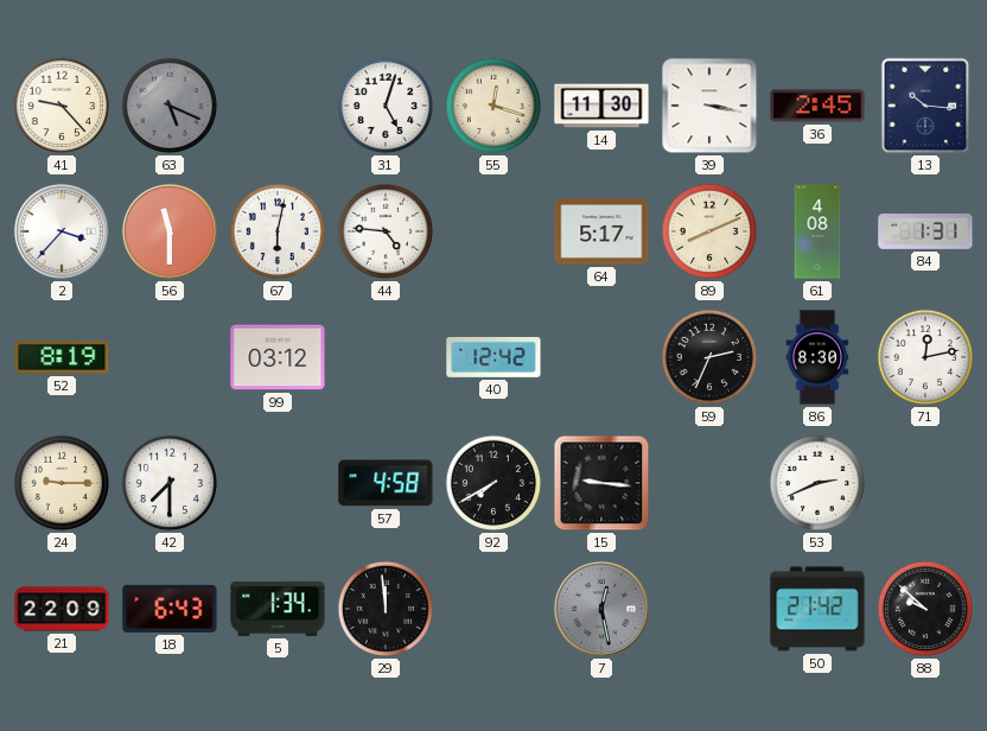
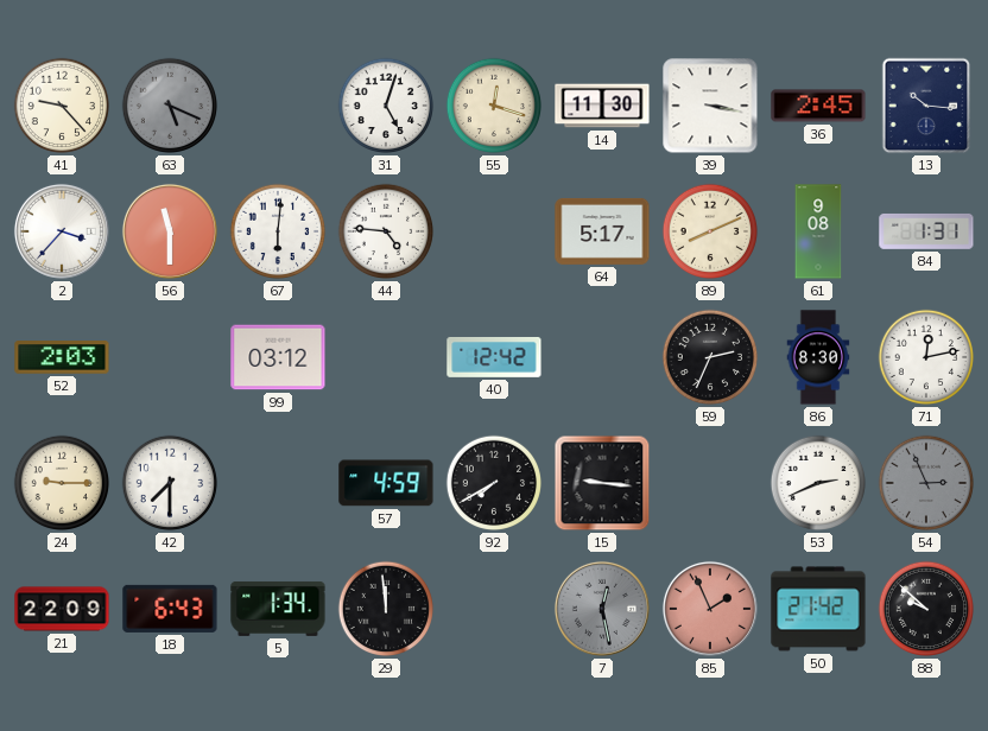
67: 6:02 -> 6:01
61: 4:08 -> 9:08
52: 8:19 -> 2:03
57: 4:58 -> 4:59
54: none -> 2:56
85: none -> 1:56
